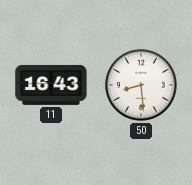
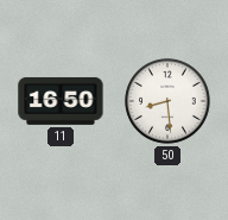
11: 16:43 -> 16:50
